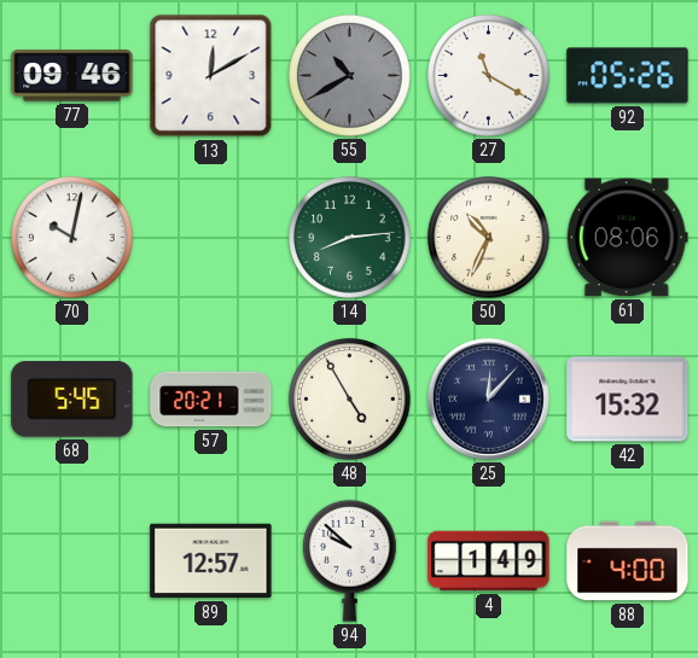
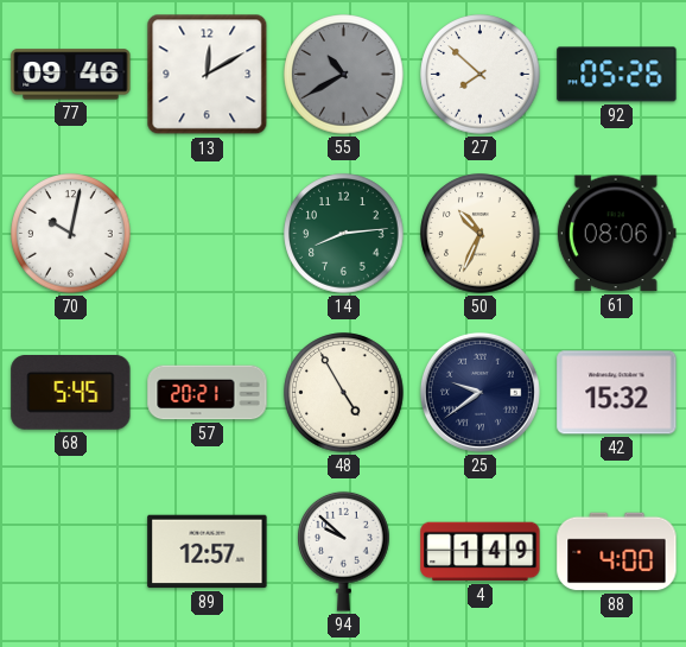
27: 11:20 -> 7:52
25: 12:07 -> 9:39
